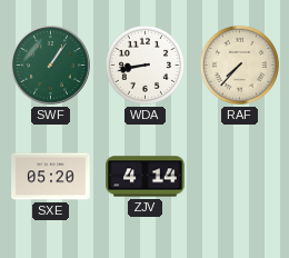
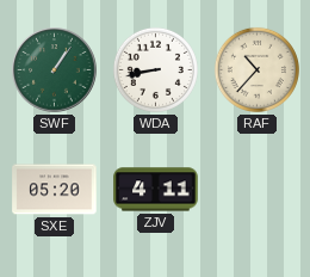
RAF: 7:37 -> 10:37
ZJV: 4:14 -> 4:11
